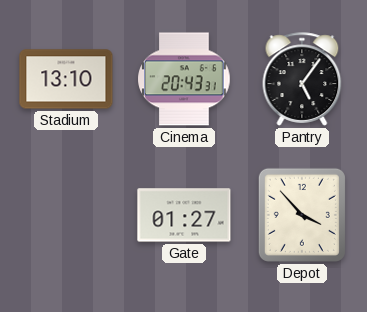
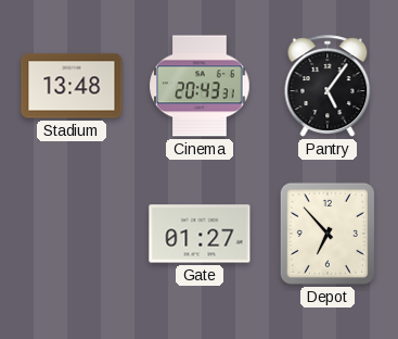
Stadium: 13:10 -> 13:48
Depot: 3:53 -> 6:53
